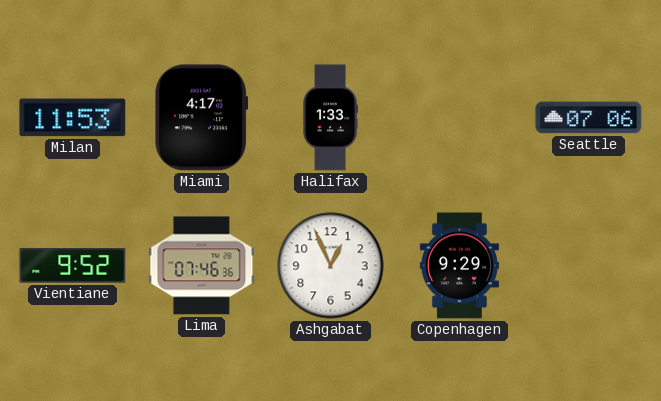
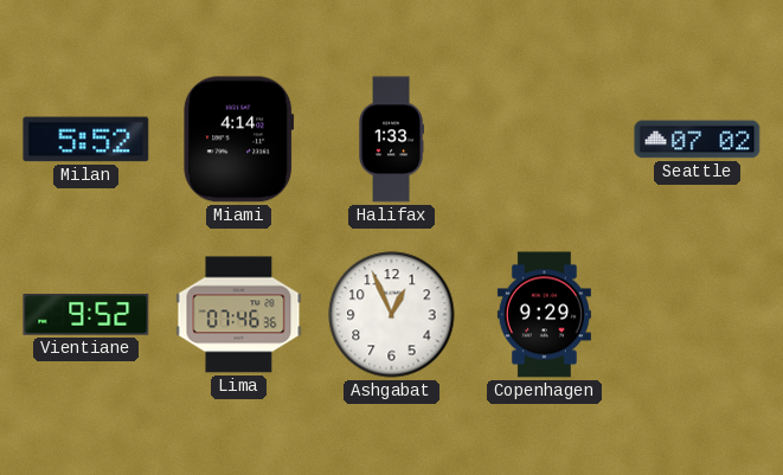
Milan: 11:53 -> 5:52
Miami: 4:17 -> 4:14
Seattle: 07:06 -> 07:02
